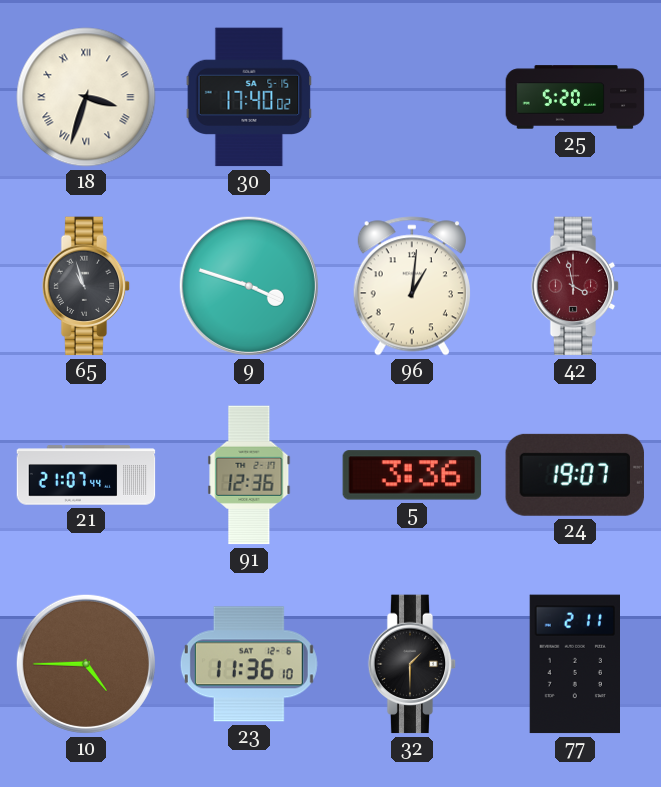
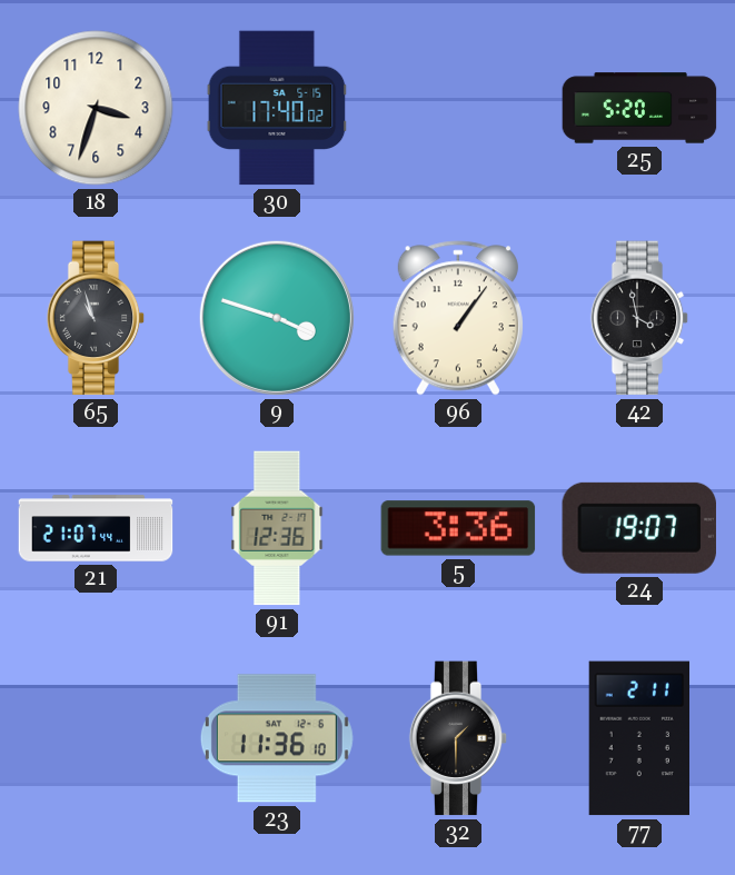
18 numerals: Roman -> Arabic
96: 1:01 -> 1:06
42 dial: burgundy -> black
10: 4:45 -> none
